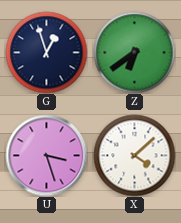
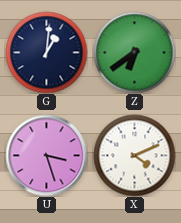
G: 12:57 -> 1:01
X: 4:08 -> 4:11
